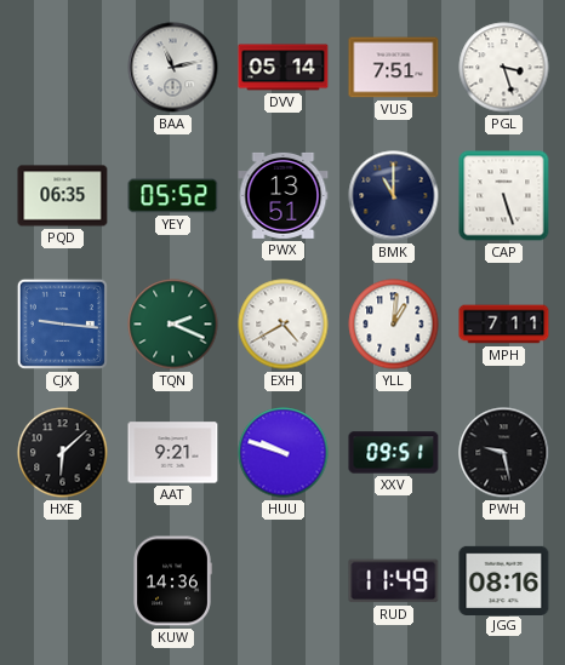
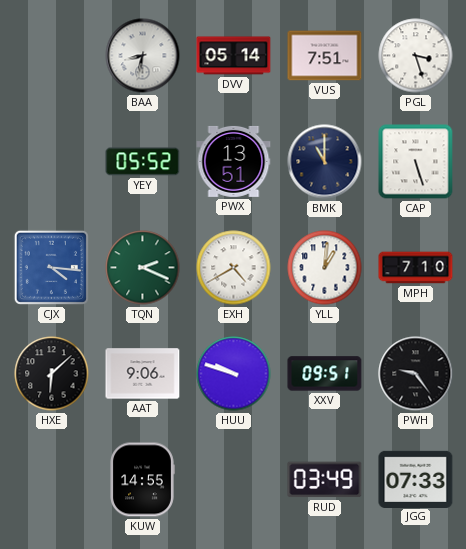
BAA: 11:13 -> 8:32
PQD: 06:35 -> none
CJX: 9:16 -> 4:16
MPH: 7:11 -> 7:10
AAT: 9:21 -> 9:06
PWH: 9:28 -> 9:24
KUW: 14:36 -> 14:55
RUD: 11:49 -> 03:49
JGG: 08:16 -> 07:33
